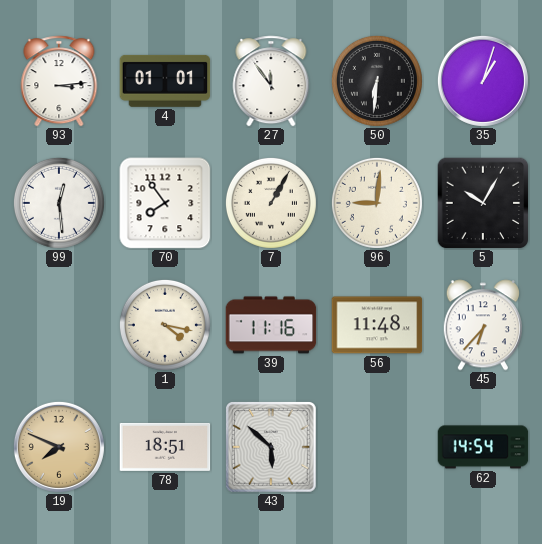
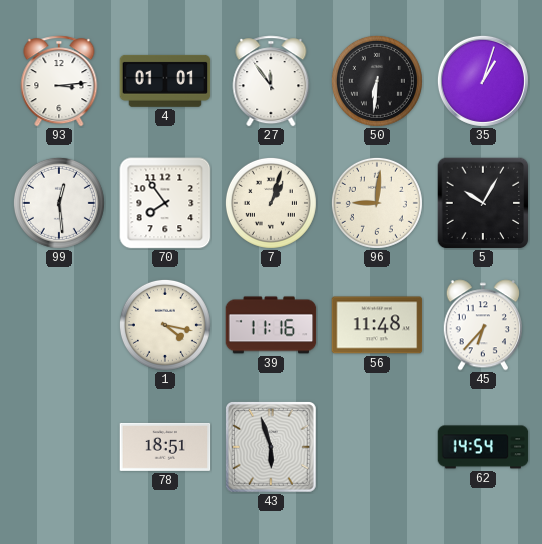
7: 1:05 -> 1:03
19: 7:49 -> none
43: 5:52 -> 5:57
